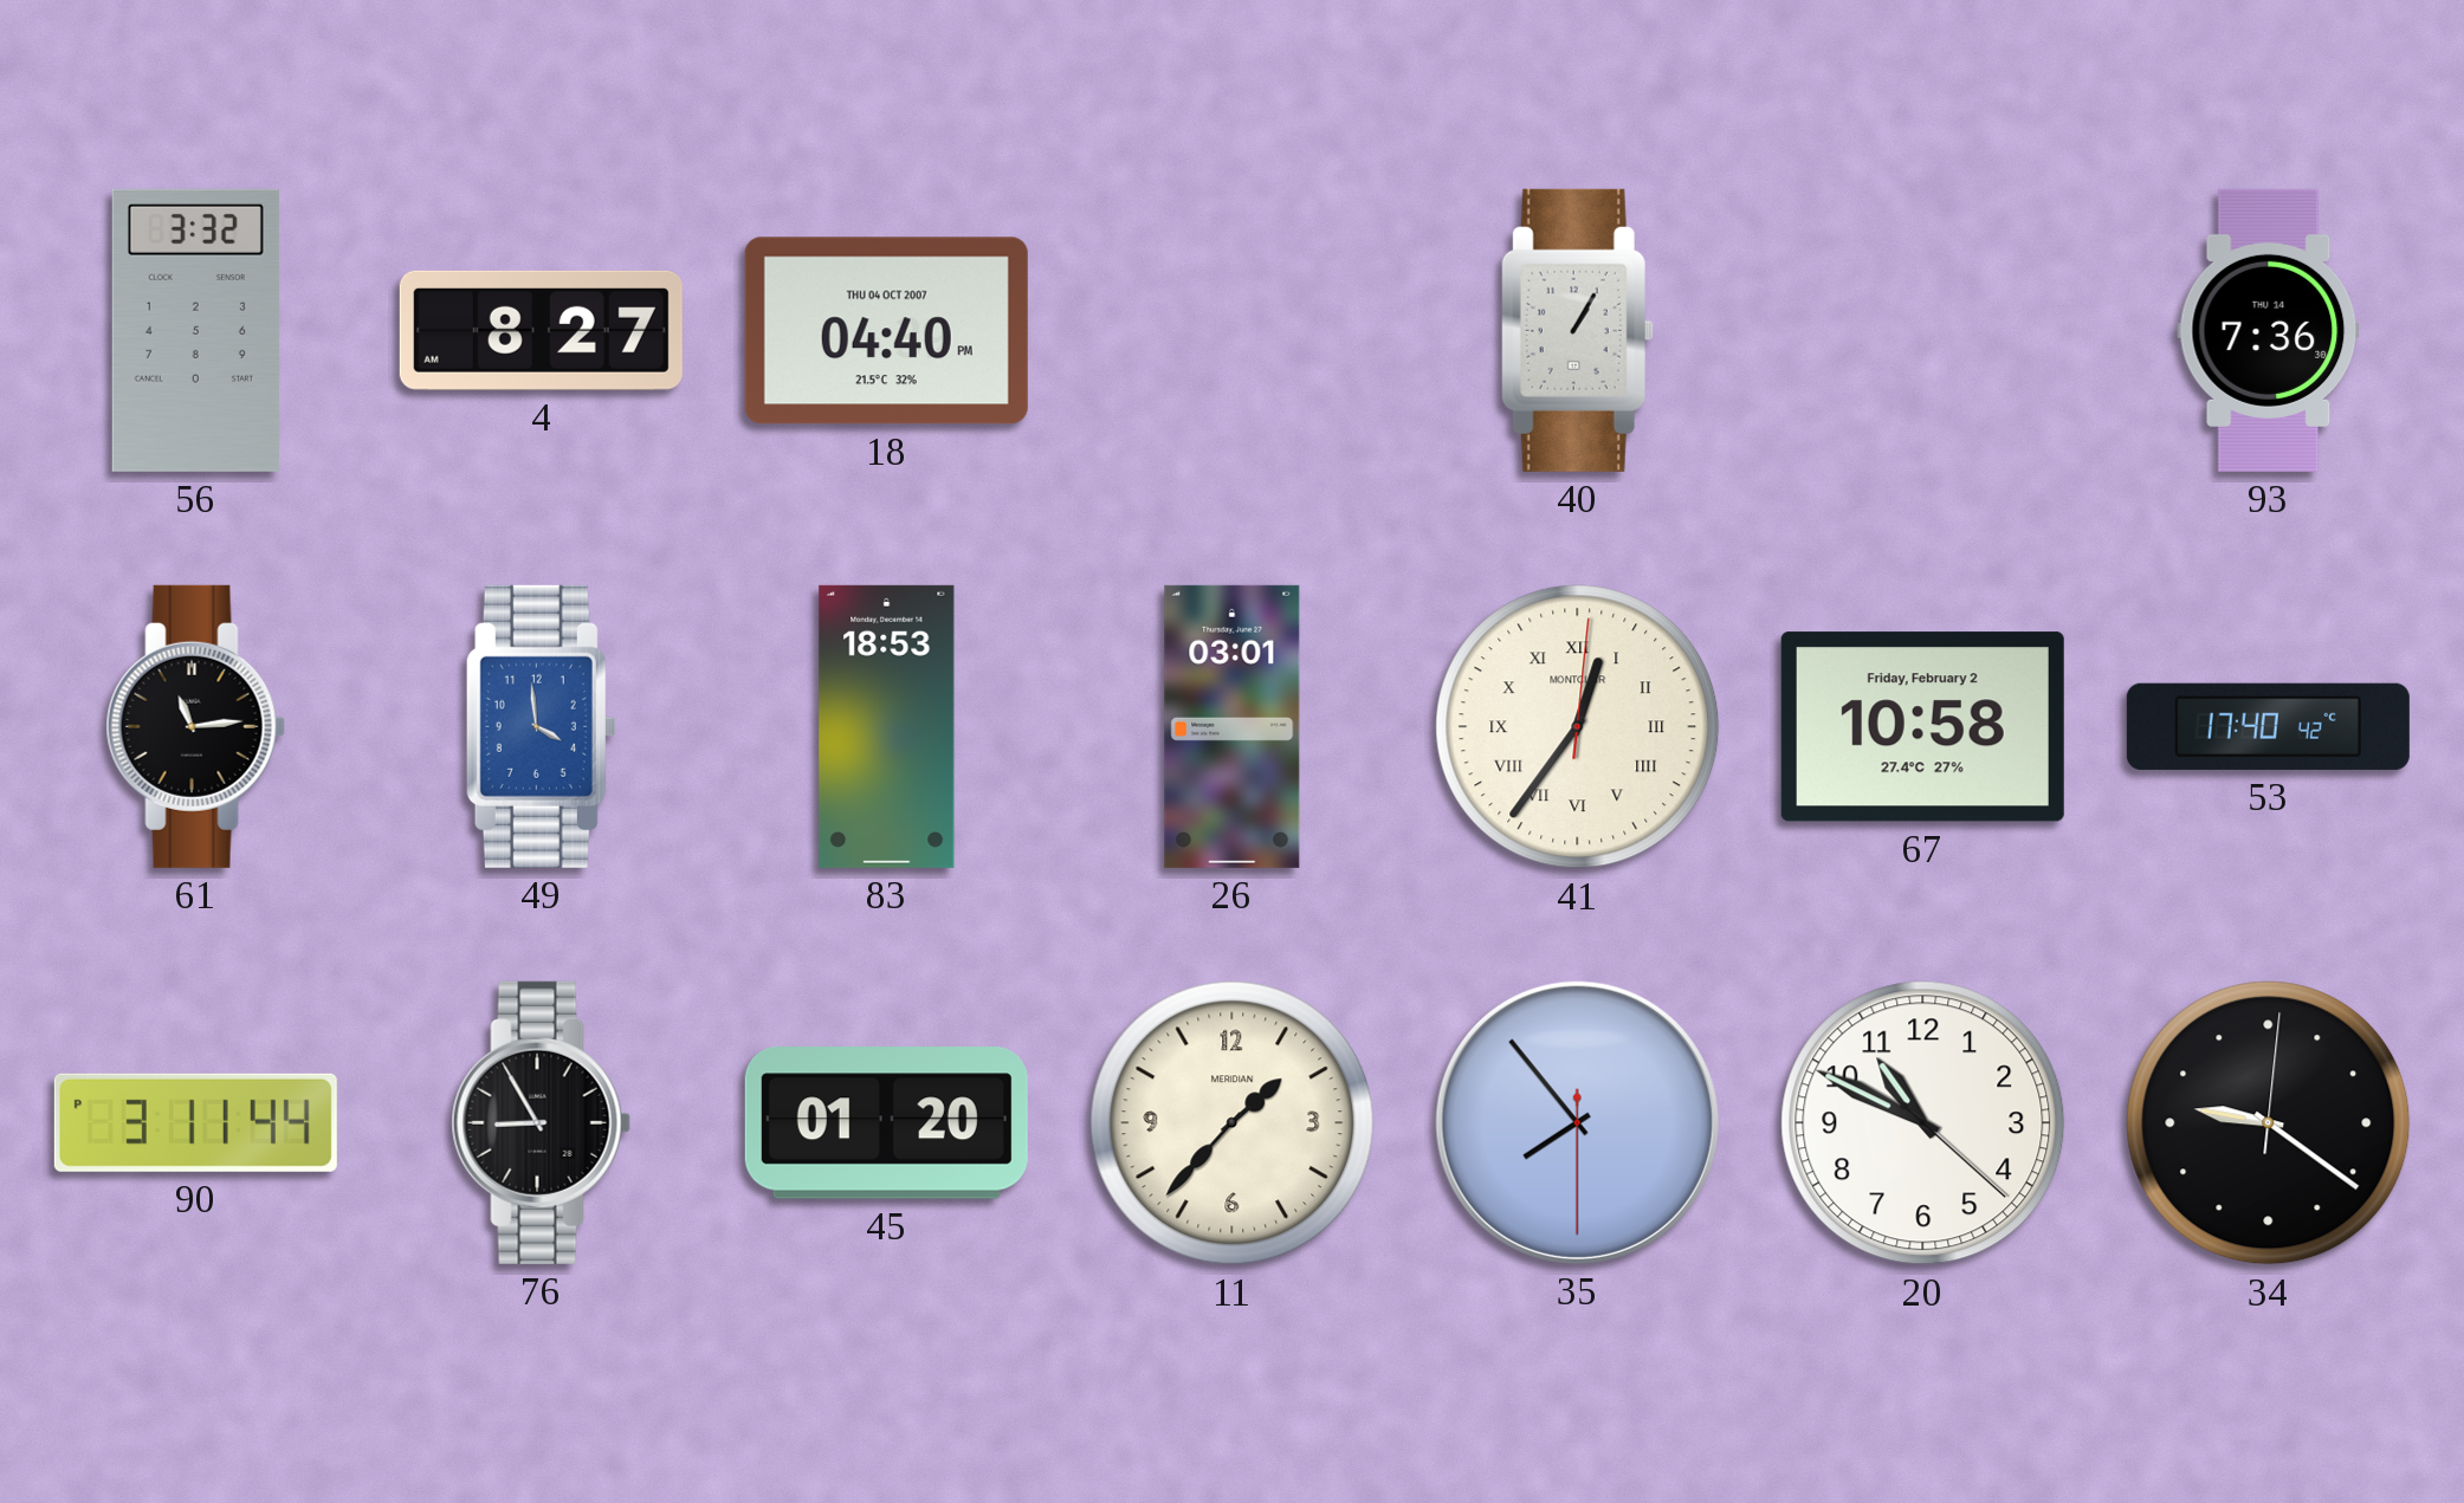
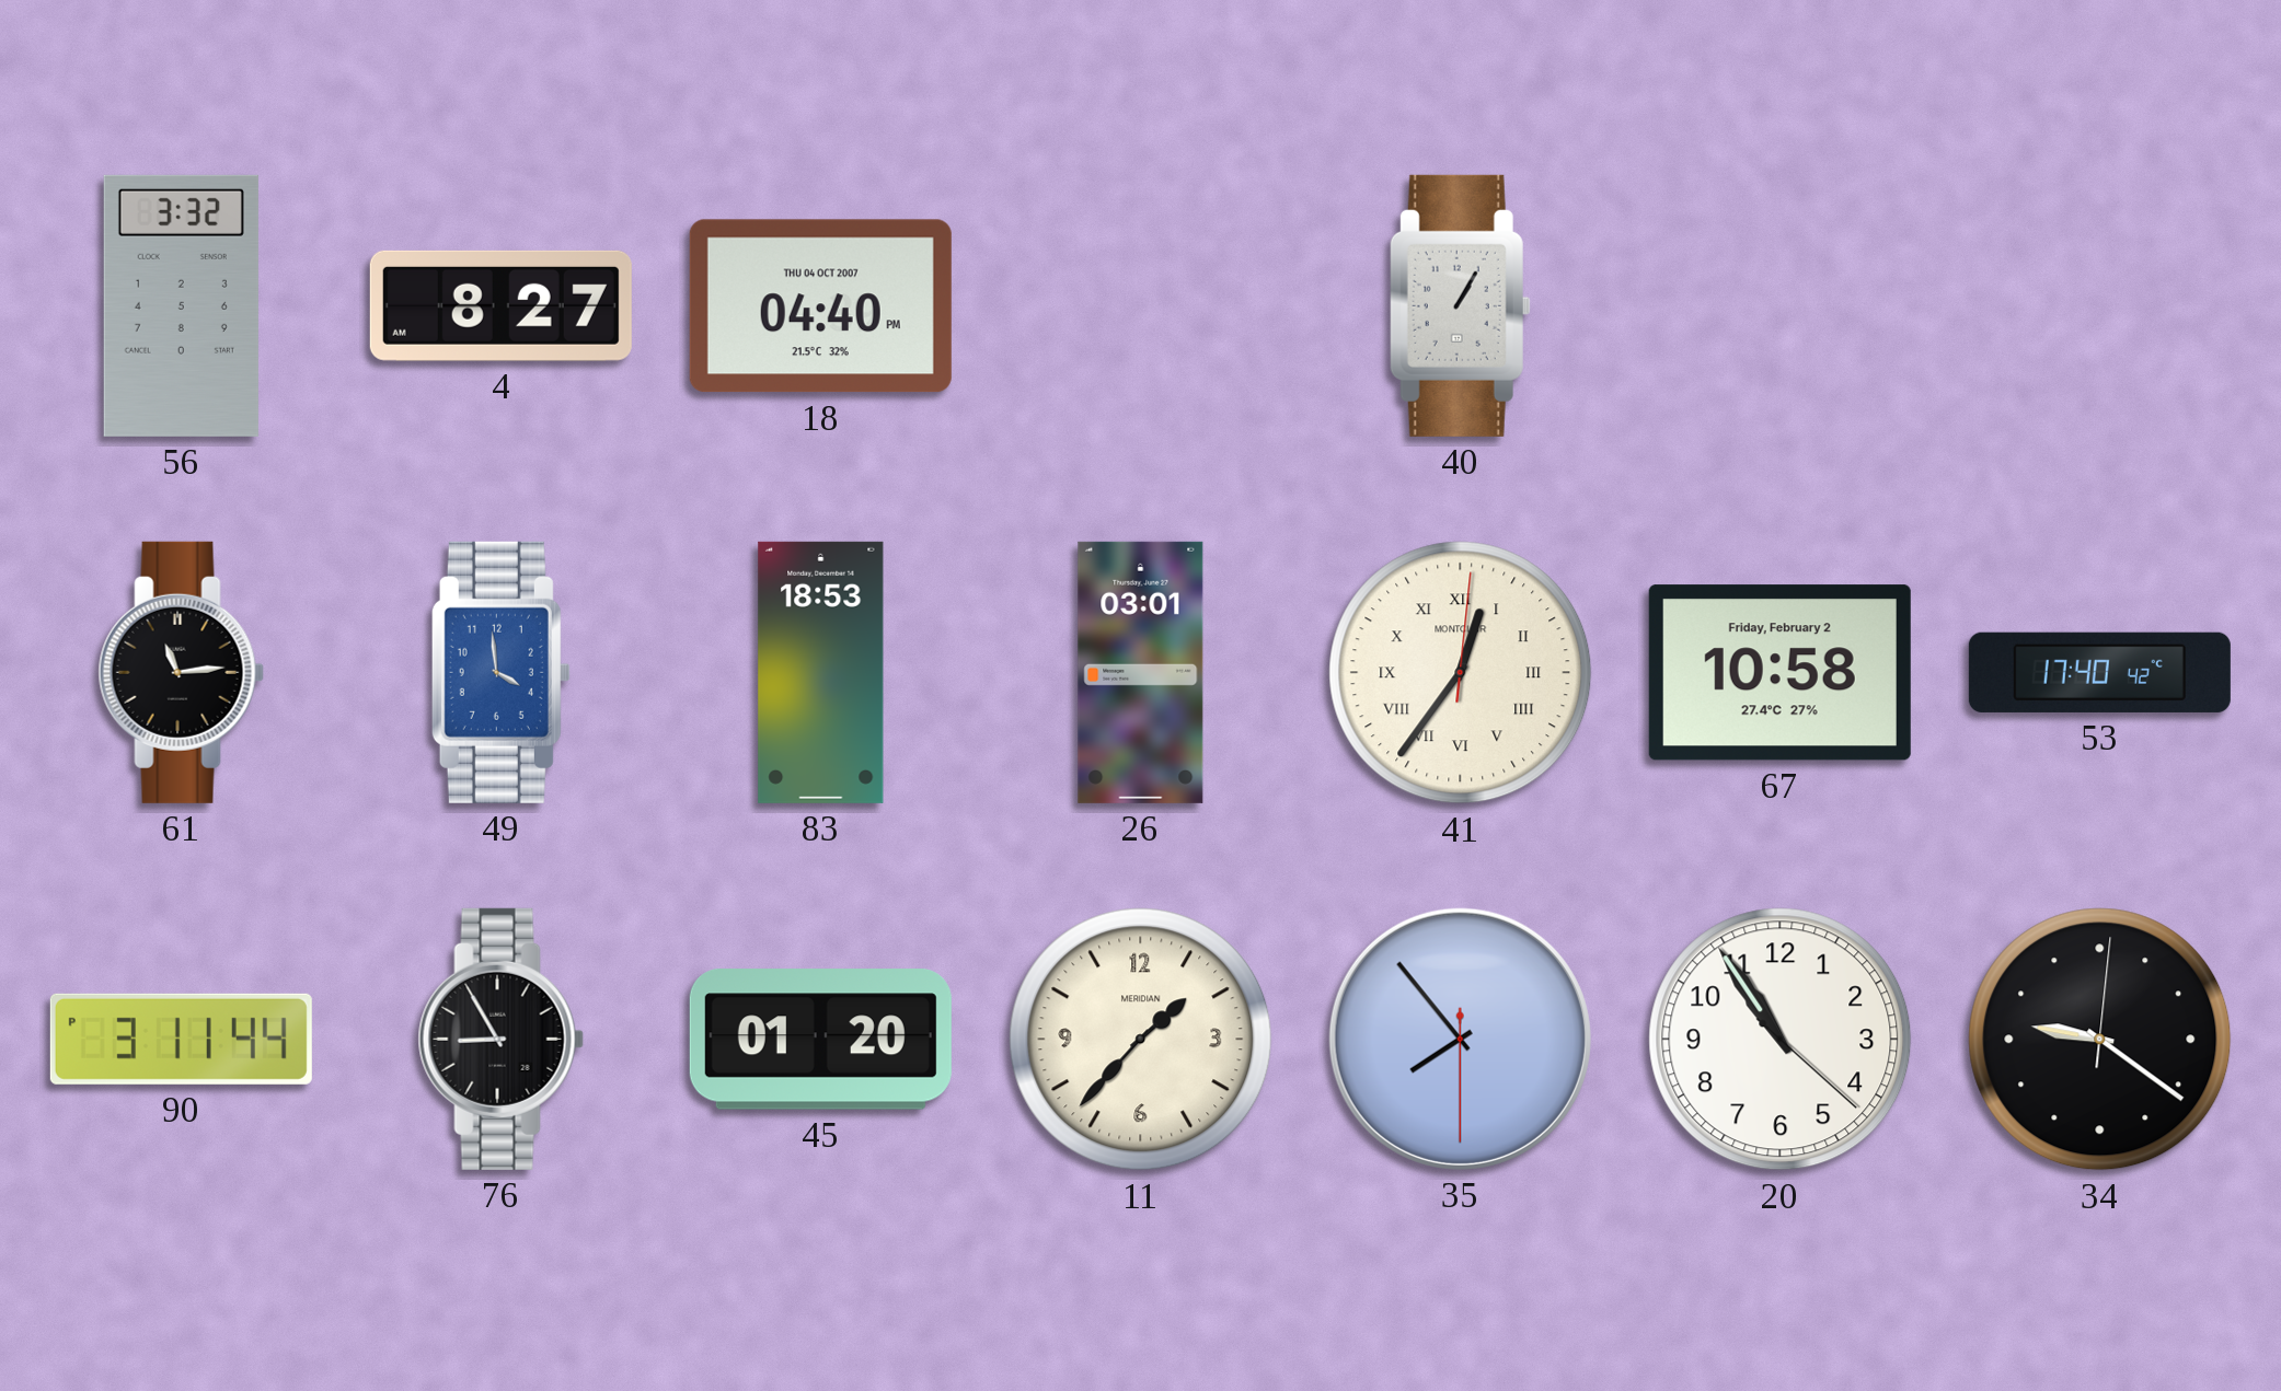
93: 7:36 -> none
20: 10:49 -> 10:54
